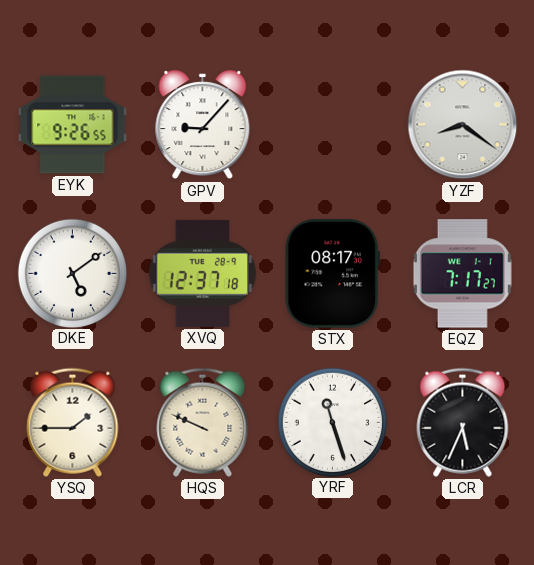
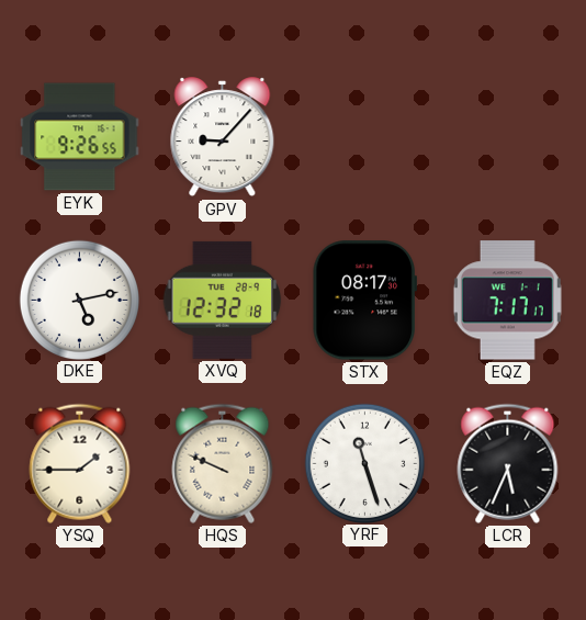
YZF: 8:21 -> none
DKE: 5:09 -> 5:13
XVQ: 12:37 -> 12:32
EQZ: 7:17:27 -> 7:17:17
